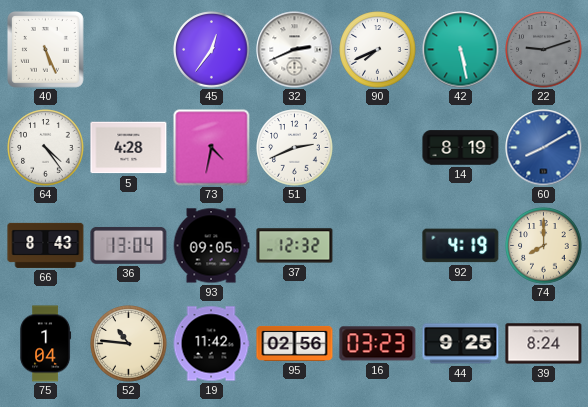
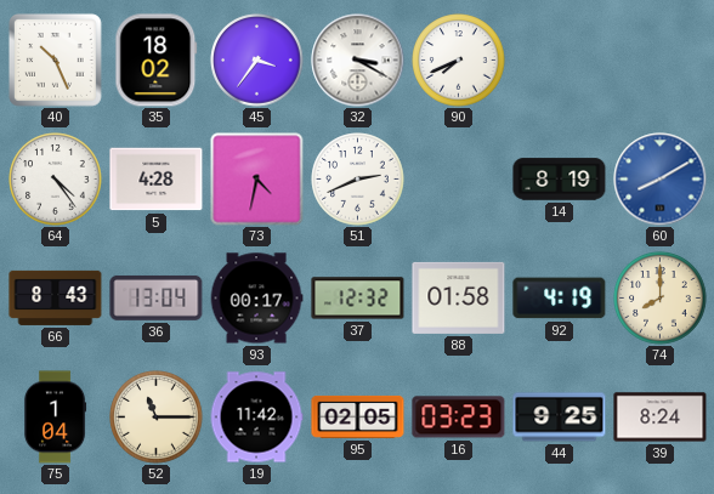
40: 5:26 -> 10:26
35: none -> 18:02
45: 12:36 -> 3:36
32: 2:41 -> 3:20
42: 5:28 -> none
22: 9:12 -> none
93: 09:05 -> 00:17
88: none -> 01:58
52: 10:46 -> 11:15
95: 02:56 -> 02:05
